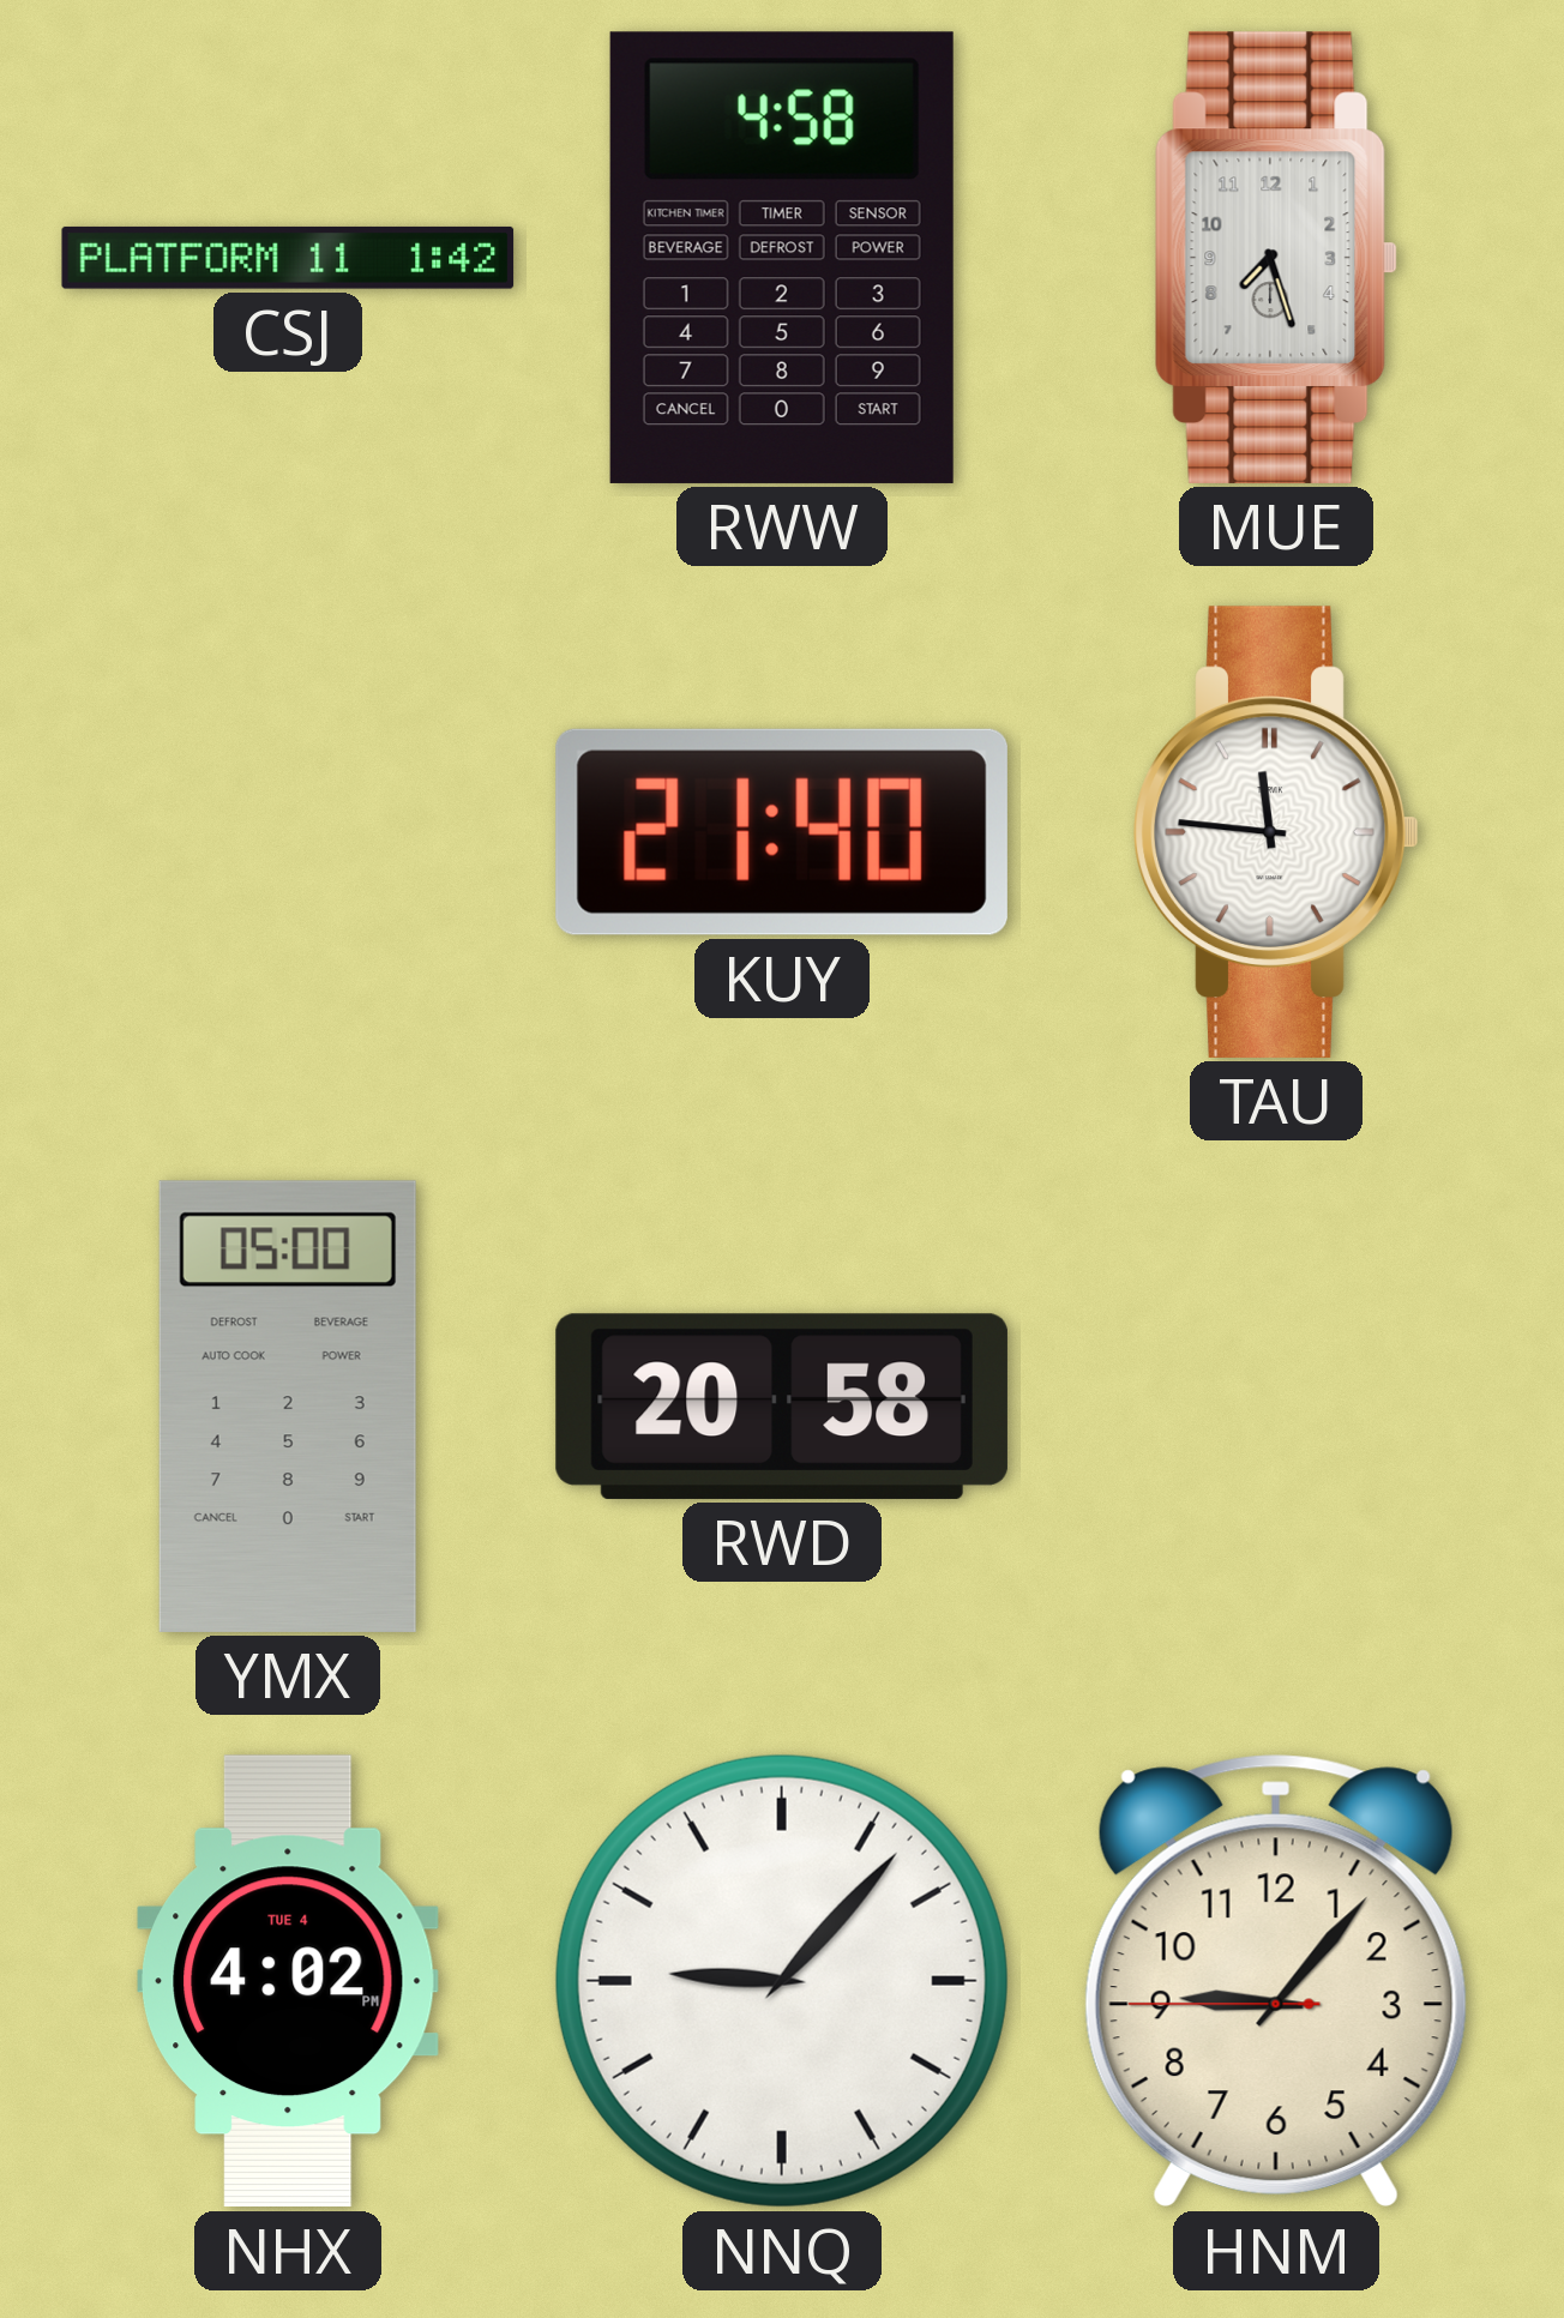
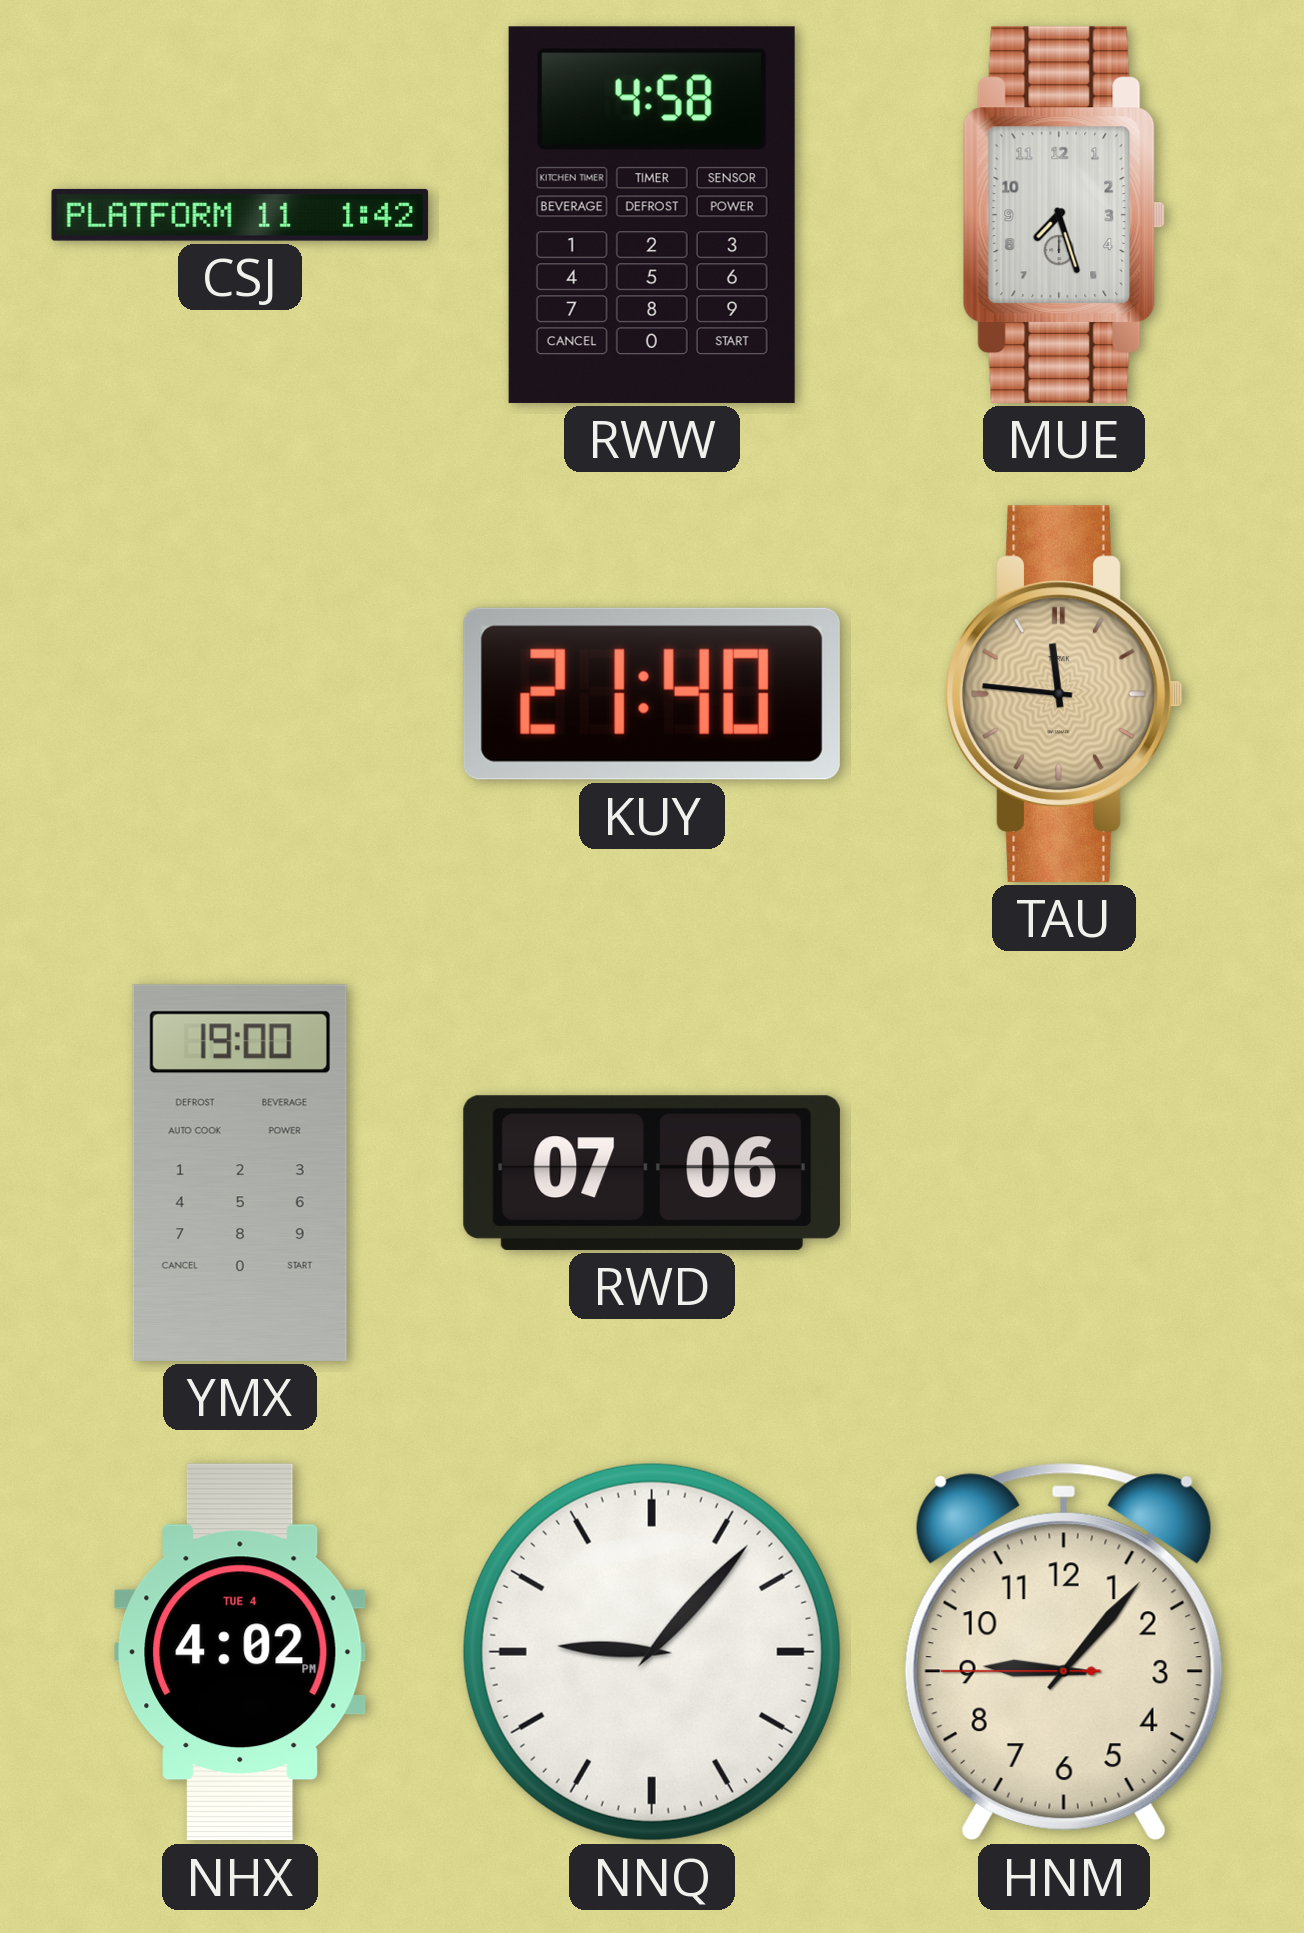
TAU dial: white -> champagne
YMX: 05:00 -> 19:00
RWD: 20:58 -> 07:06
